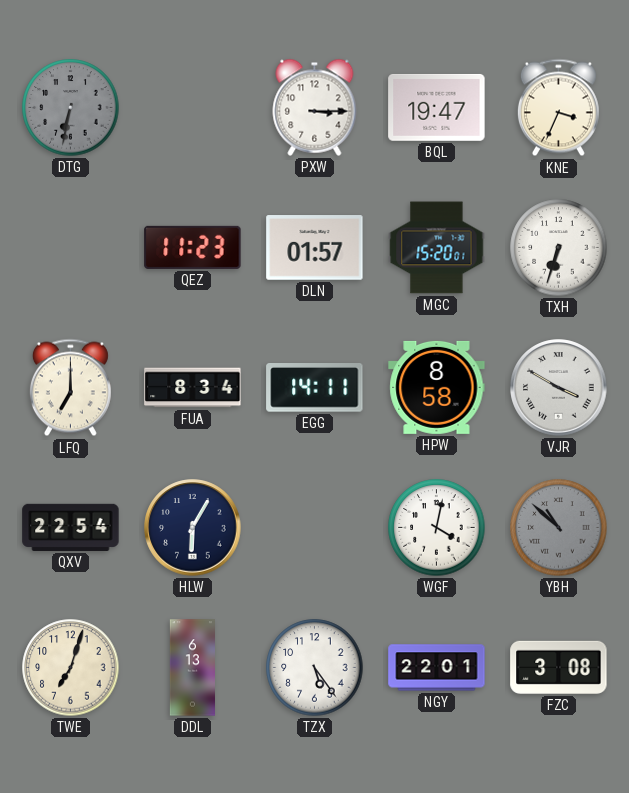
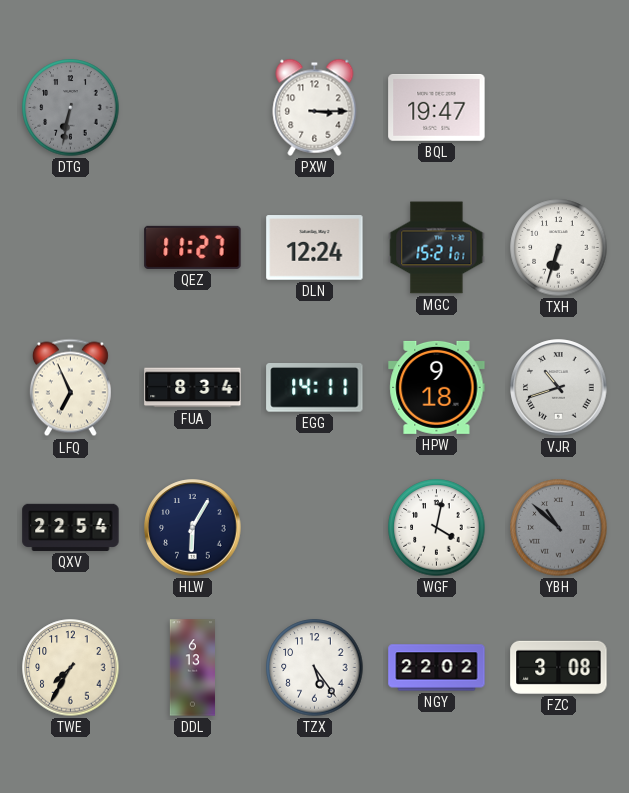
KNE: 3:34 -> none
QEZ: 11:23 -> 11:27
DLN: 01:57 -> 12:24
MGC: 15:20 -> 15:21
LFQ: 7:00 -> 6:56
HPW: 8:58 -> 9:18
VJR: 3:50 -> 10:42
TWE: 7:03 -> 7:35
NGY: 22:01 -> 22:02
